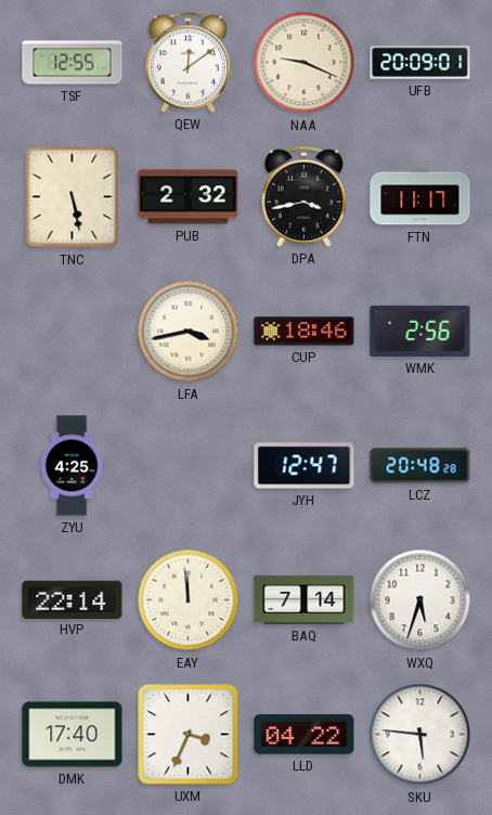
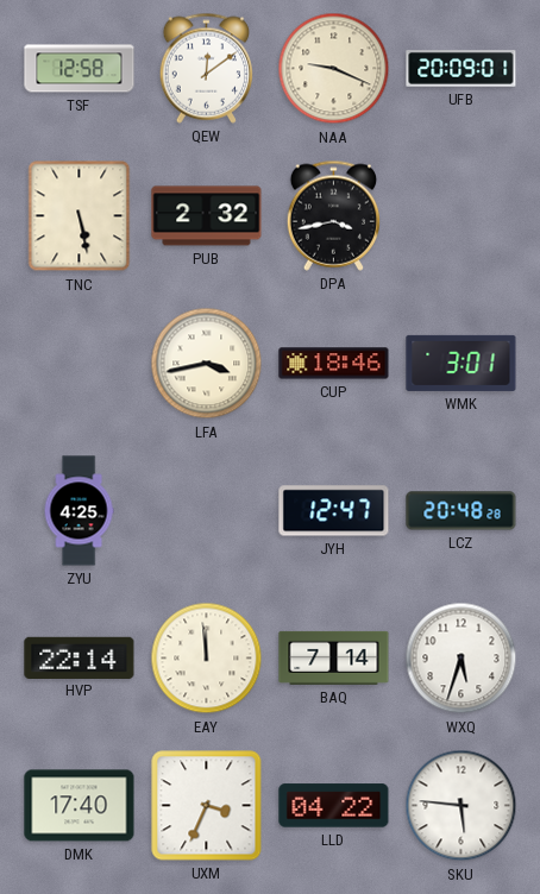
TSF: 12:55 -> 12:58
FTN: 11:17 -> none
WMK: 2:56 -> 3:01
